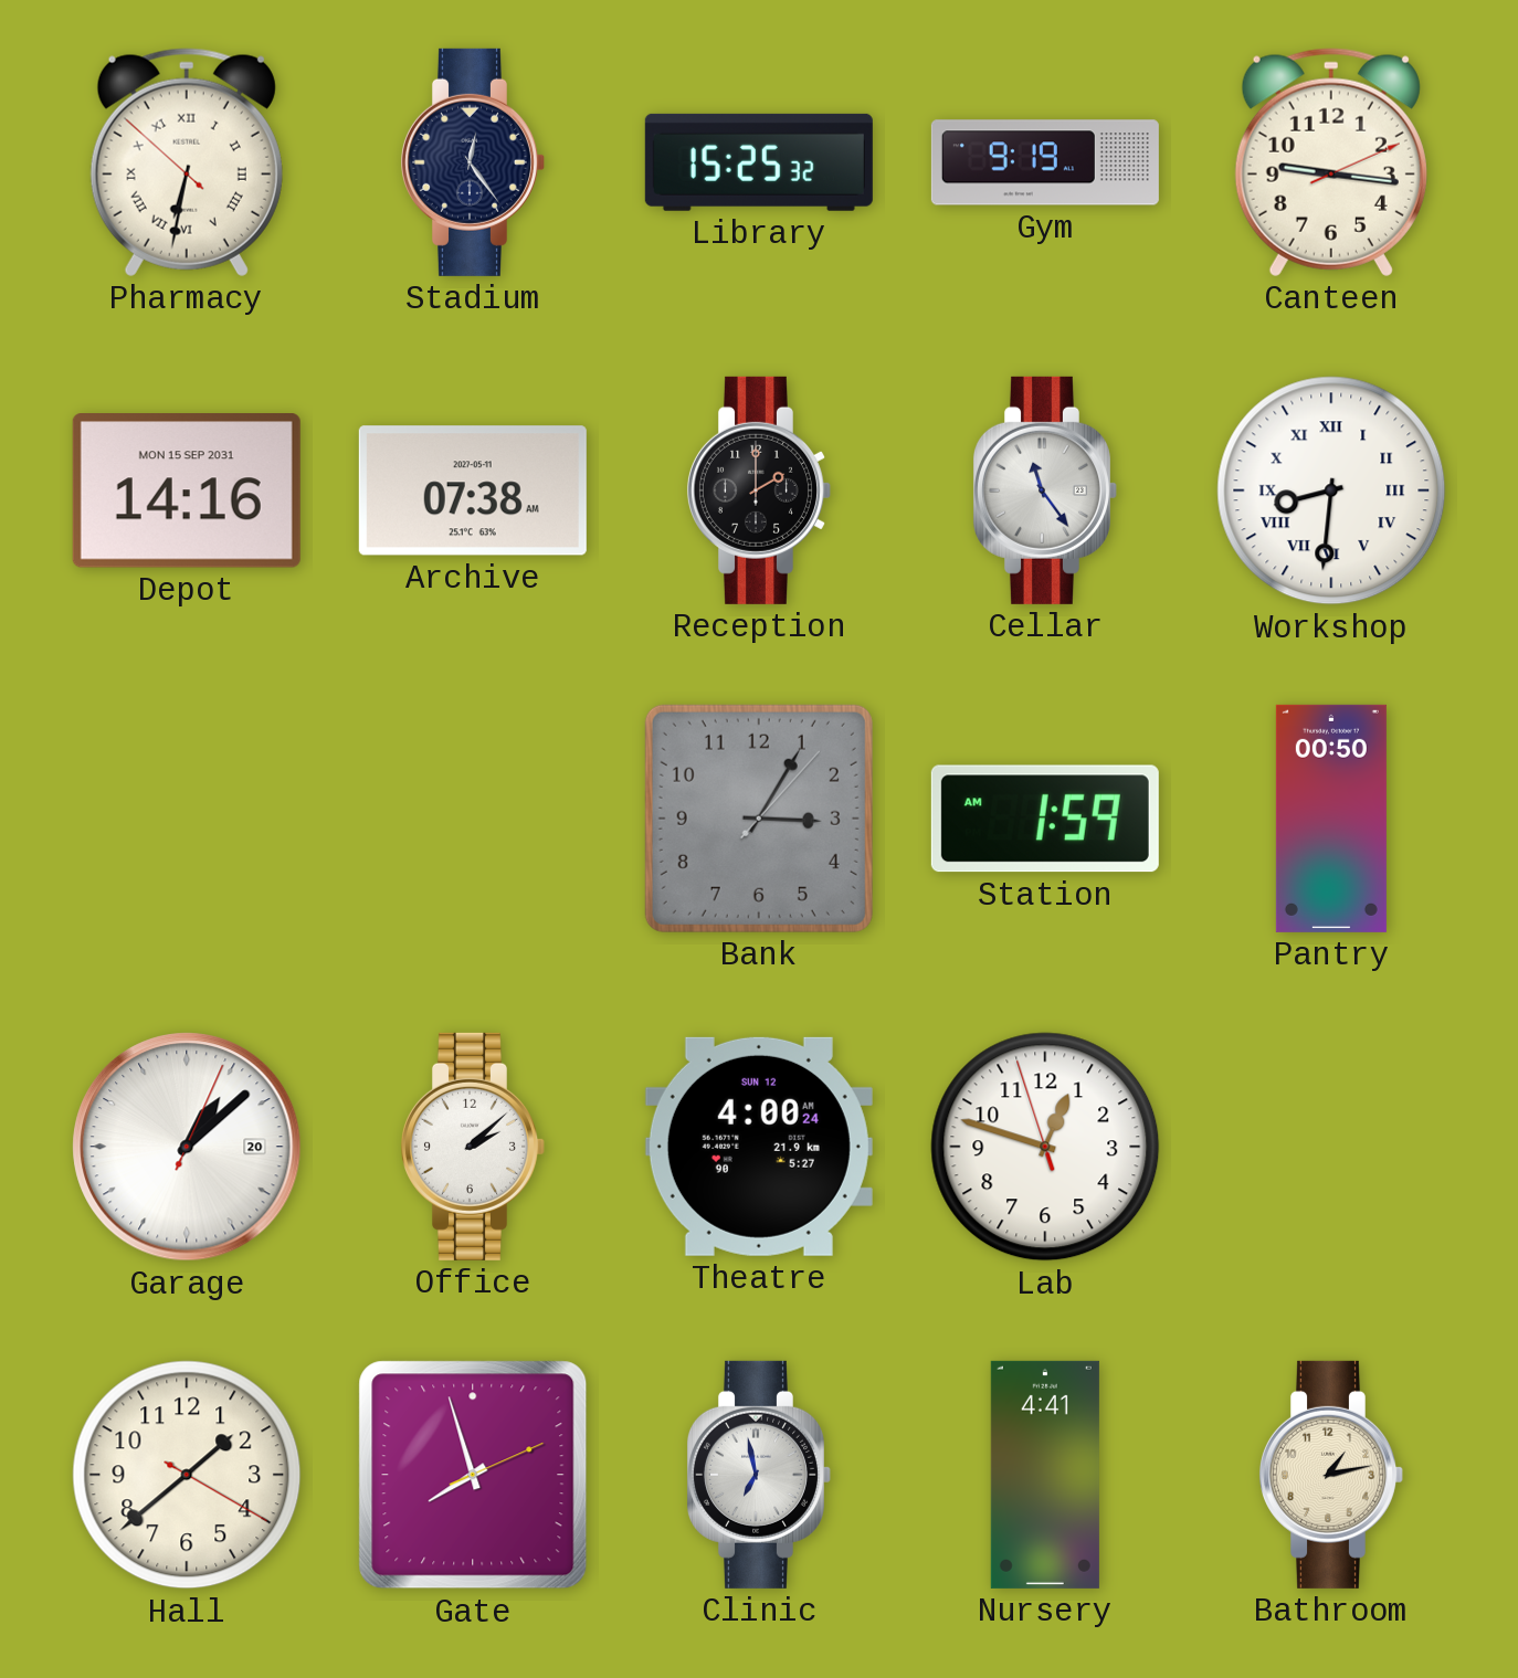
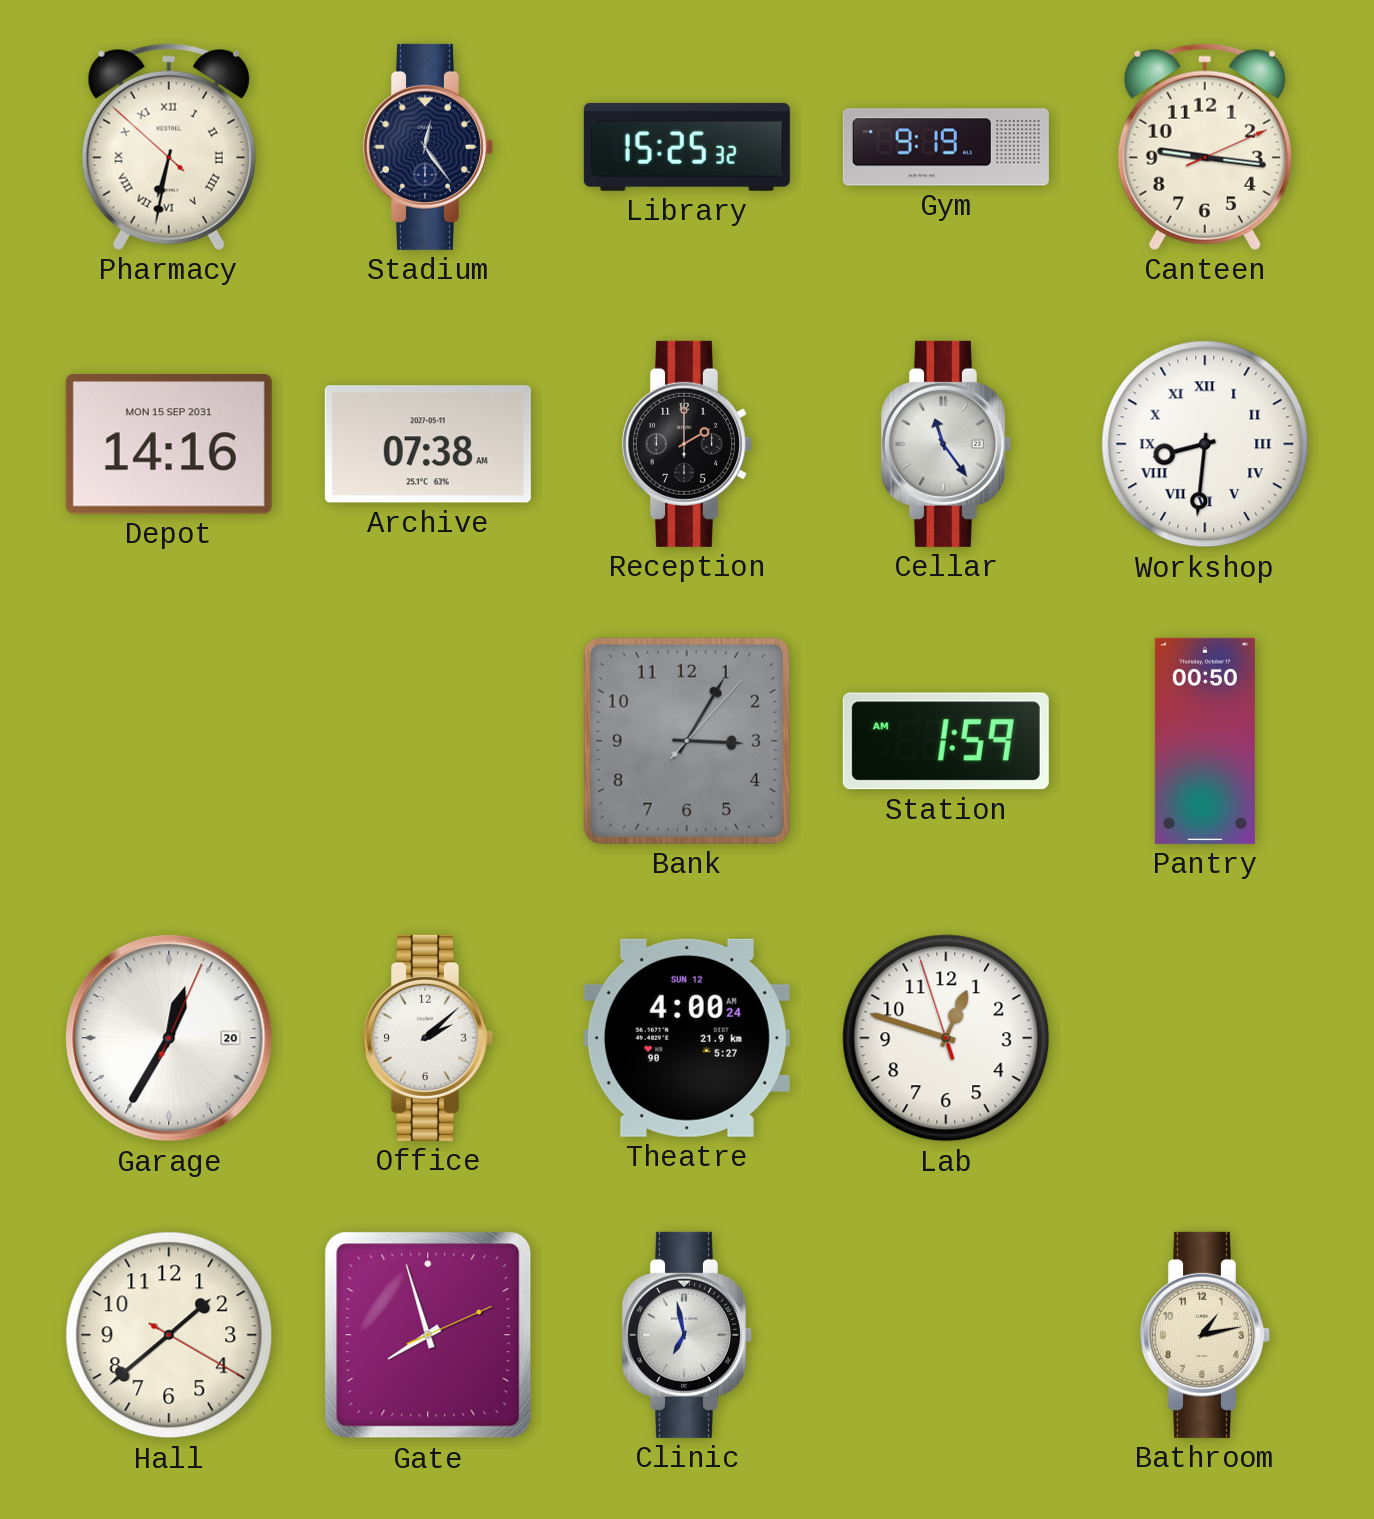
Garage: 1:08 -> 12:35
Nursery: 4:41 -> none
